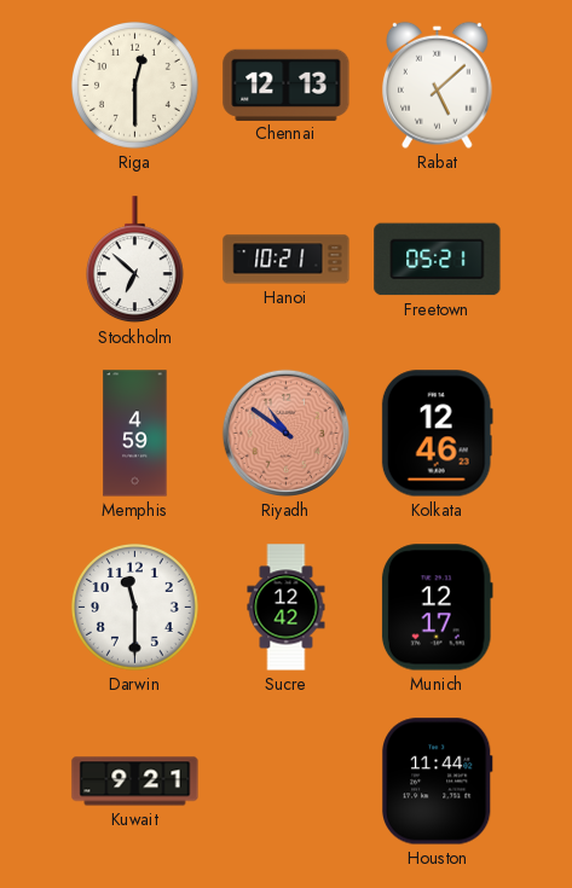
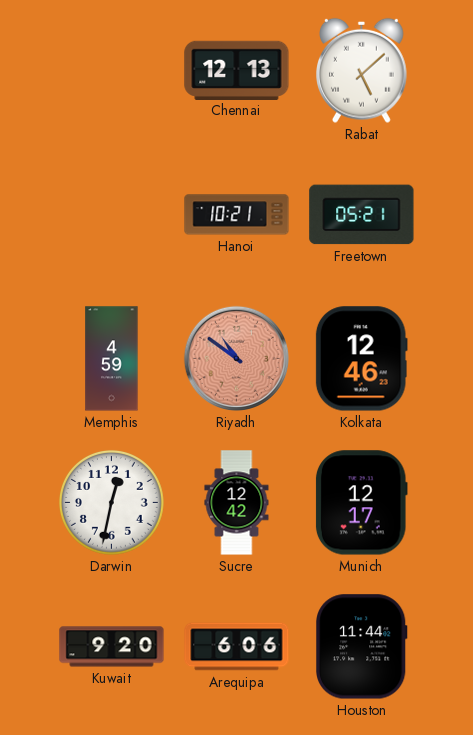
Riga: 12:30 -> none
Stockholm: 6:52 -> none
Darwin: 11:30 -> 12:32
Kuwait: 9:21 -> 9:20
Arequipa: none -> 6:06
